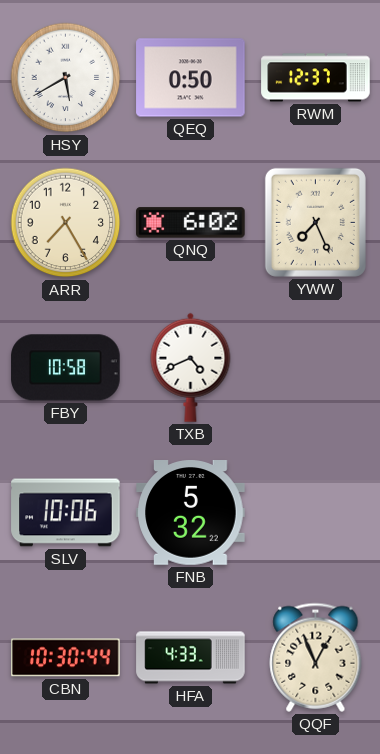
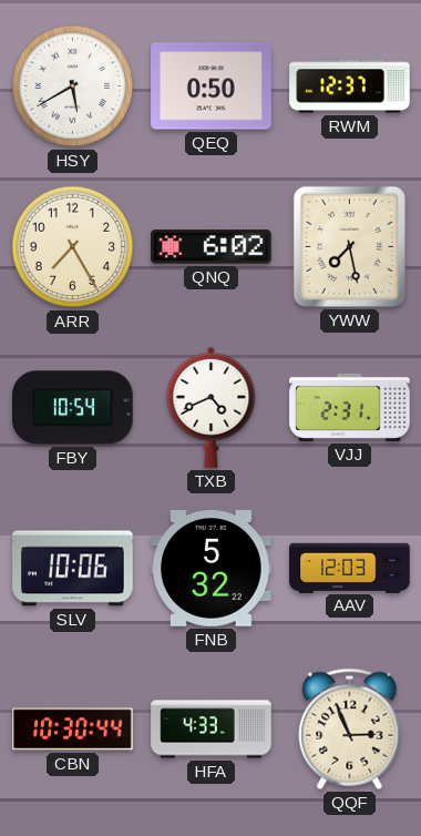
YWW: 7:26 -> 7:28
FBY: 10:58 -> 10:54
VJJ: none -> 2:31
AAV: none -> 12:03
QQF: 12:56 -> 2:56
